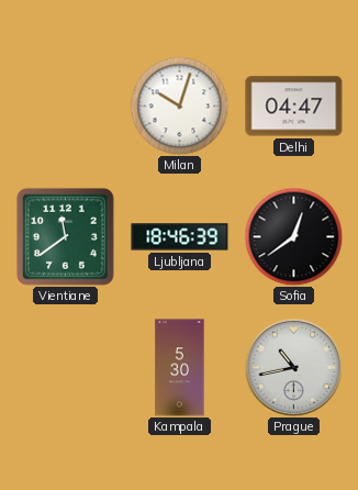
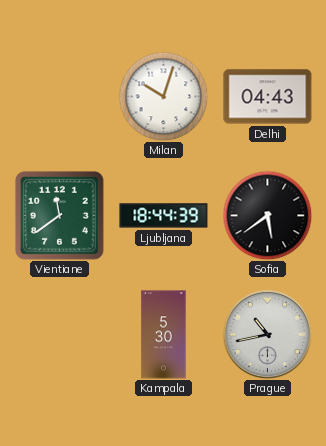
Delhi: 04:47 -> 04:43
Ljubljana: 18:46 -> 18:44
Sofia: 12:39 -> 5:39
